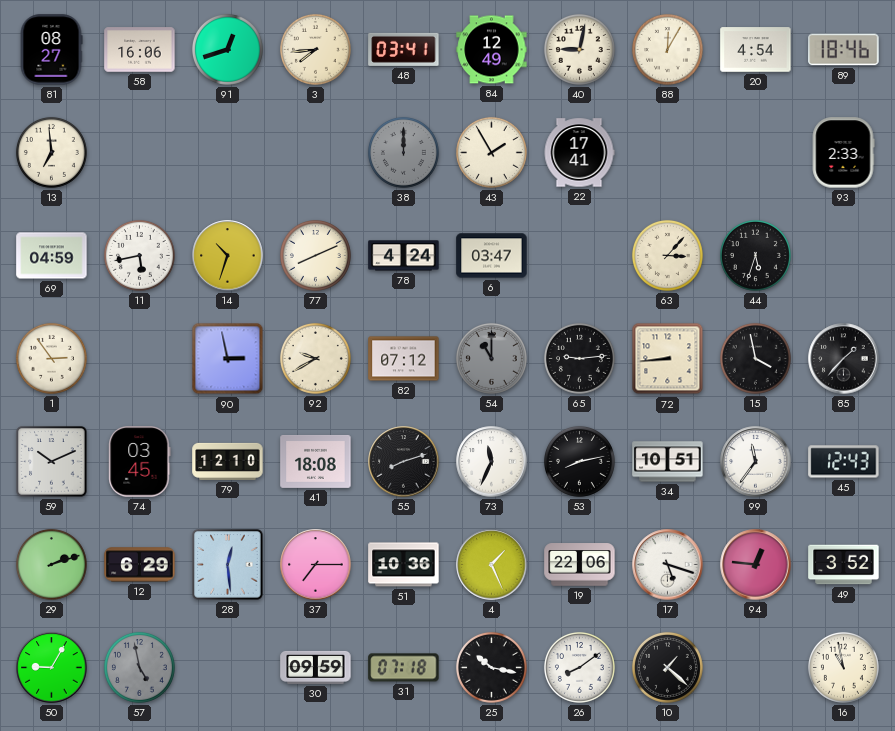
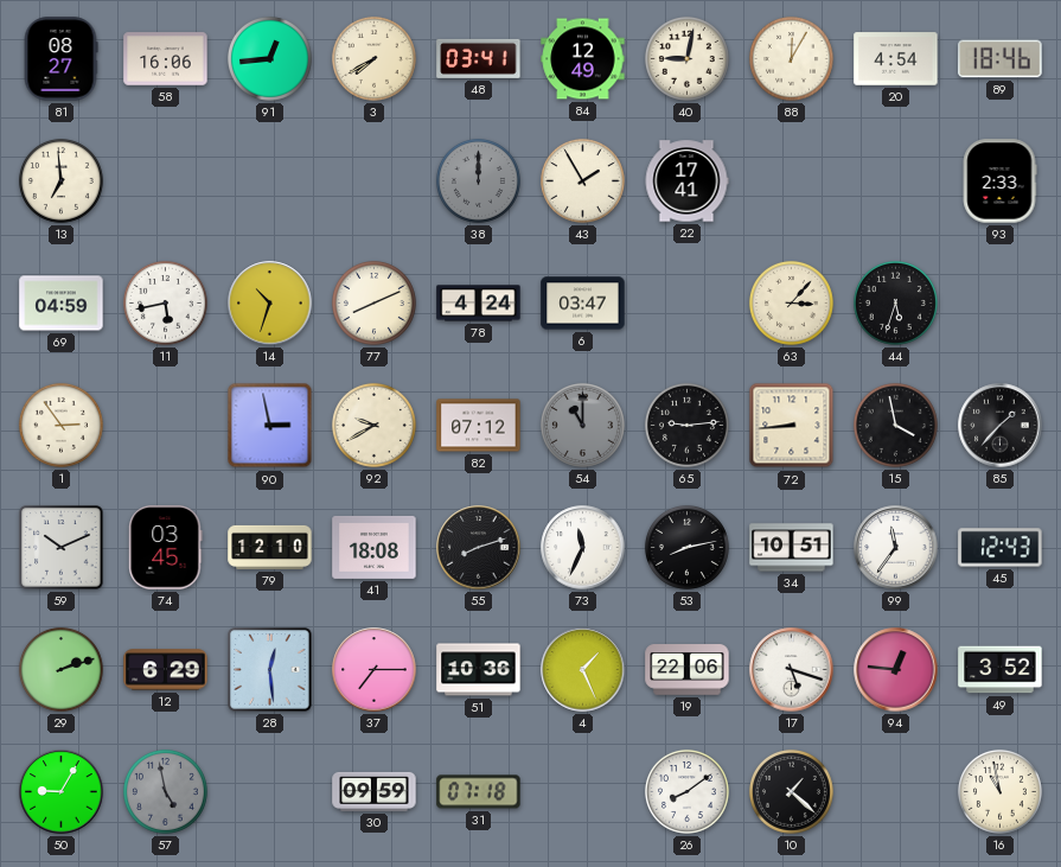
91: 12:42 -> 12:44
3: 7:44 -> 7:40
25: 10:17 -> none
